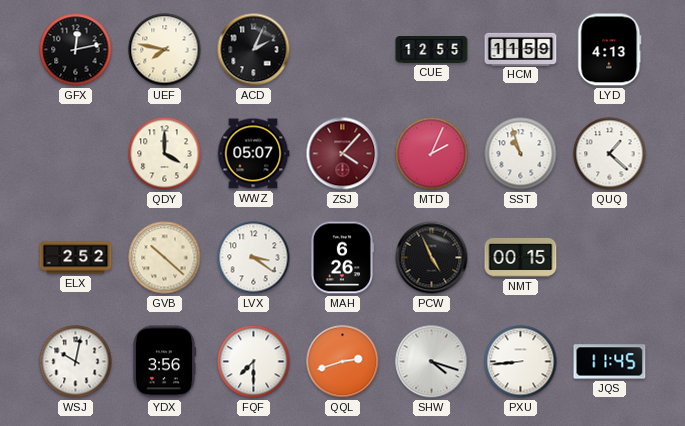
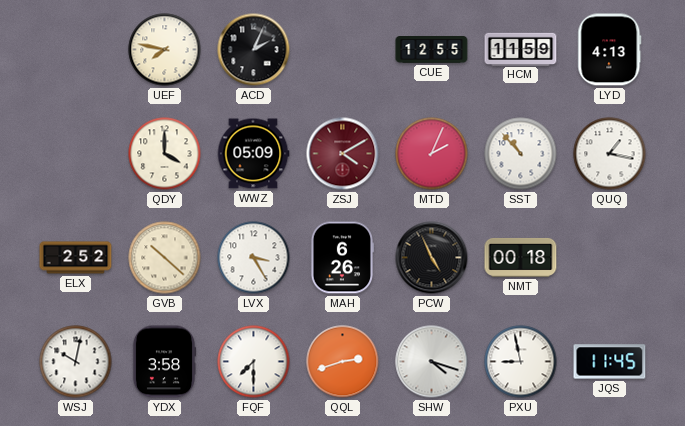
GFX: 12:13 -> none
WWZ: 05:07 -> 05:09
ZSJ: 4:07 -> 4:10
SST: 10:57 -> 10:53
QUQ: 1:22 -> 1:17
LVX: 3:21 -> 3:25
NMT: 00:15 -> 00:18
YDX: 3:56 -> 3:58
PXU: 8:44 -> 8:58
